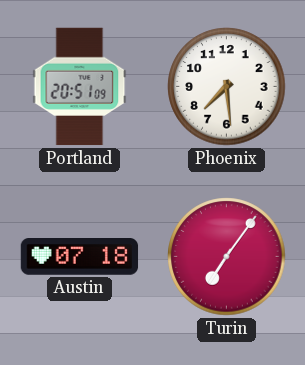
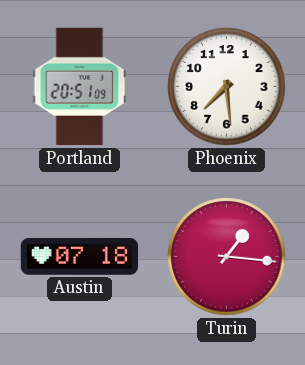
Turin: 7:06 -> 1:16
